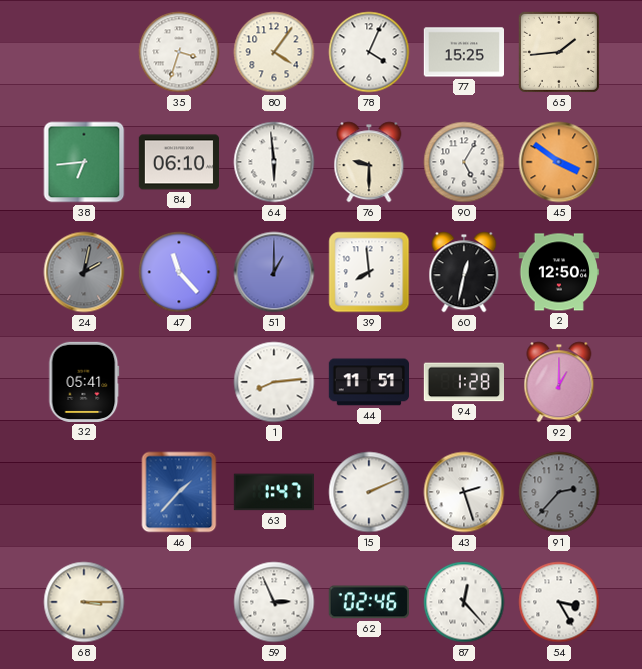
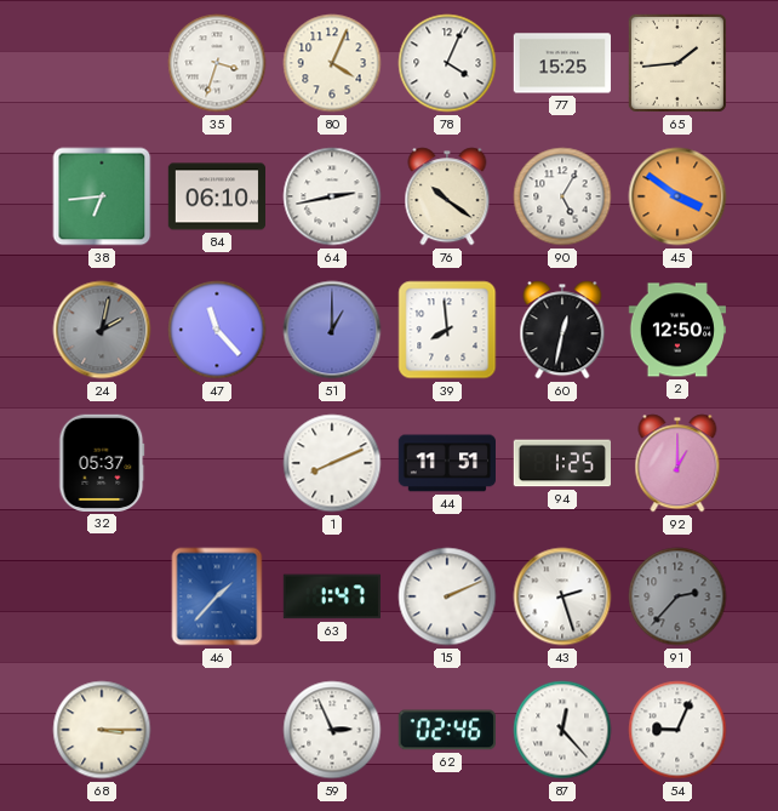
80: 4:06 -> 4:04
64: 5:59 -> 2:43
76: 9:30 -> 10:21
32: 05:41 -> 05:37
1: 8:14 -> 8:11
94: 1:28 -> 1:25
54: 3:25 -> 9:04
